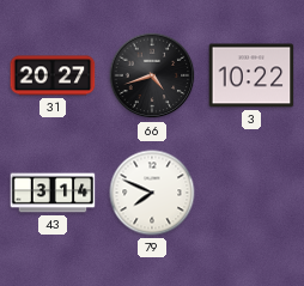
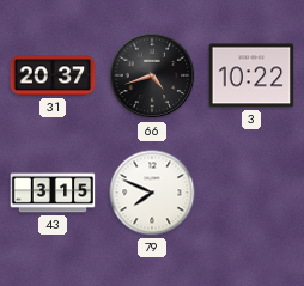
31: 20:27 -> 20:37
43: 3:14 -> 3:15
